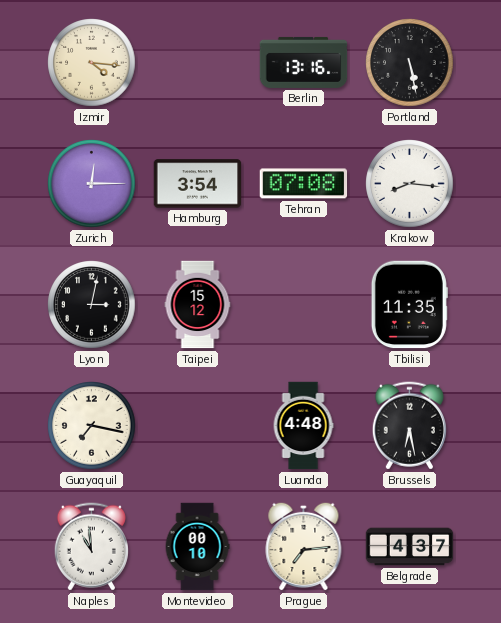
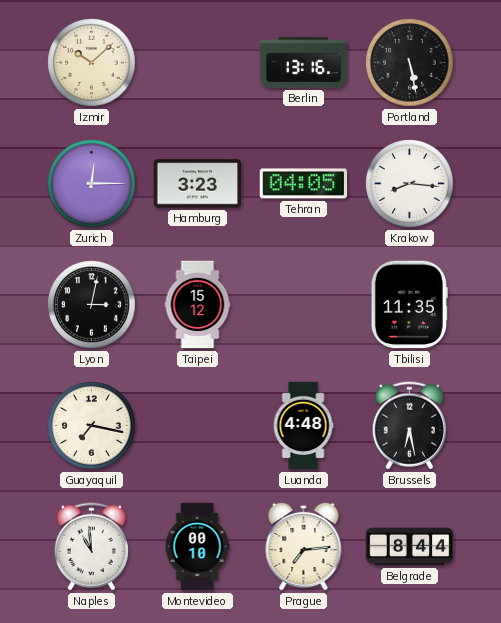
Izmir: 4:16 -> 10:08
Hamburg: 3:54 -> 3:23
Tehran: 07:08 -> 04:05
Belgrade: 4:37 -> 8:44
